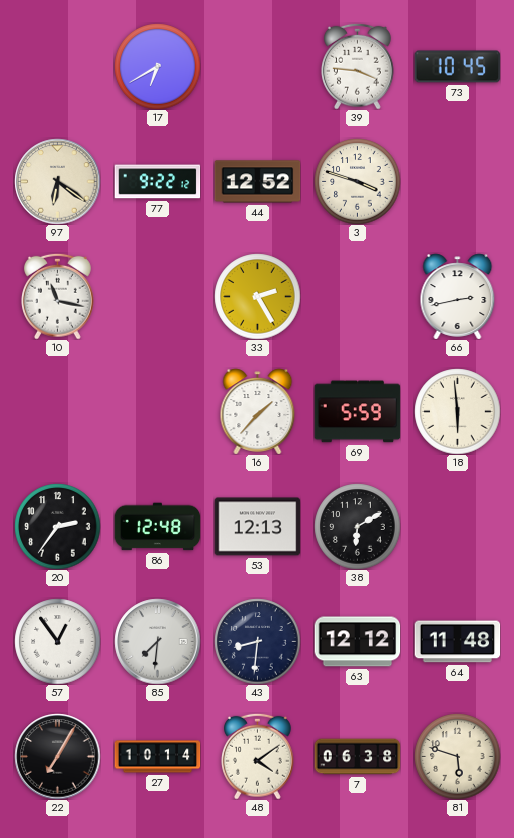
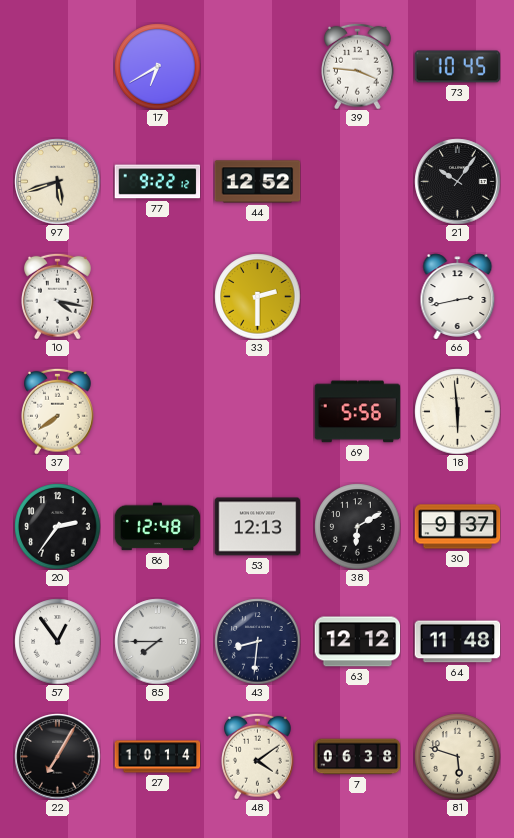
97: 6:21 -> 5:42
3: 3:48 -> none
21: none -> 10:06
10: 11:17 -> 4:17
33: 2:25 -> 2:30
37: none -> 7:39
16: 1:37 -> none
69: 5:59 -> 5:56
30: none -> 9:37
85: 7:31 -> 7:45
